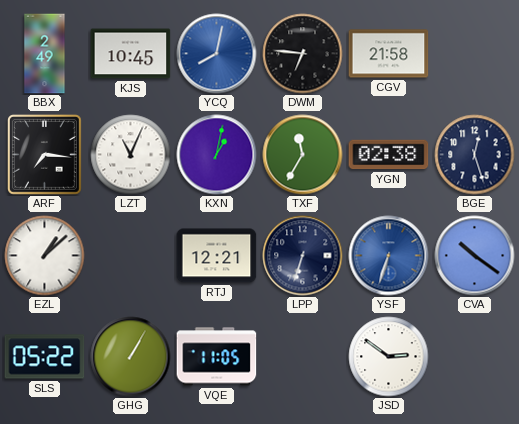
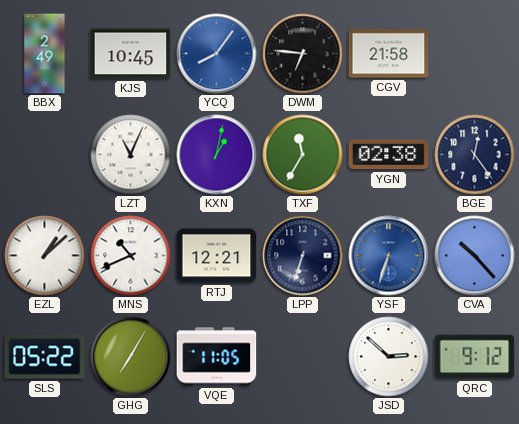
YCQ: 8:02 -> 8:06
ARF: 7:16 -> none
BGE: 12:27 -> 12:24
MNS: none -> 10:41
CVA: 10:21 -> 10:23
GHG: 1:05 -> 7:05
JSD: 2:51 -> 2:52
QRC: none -> 9:12
